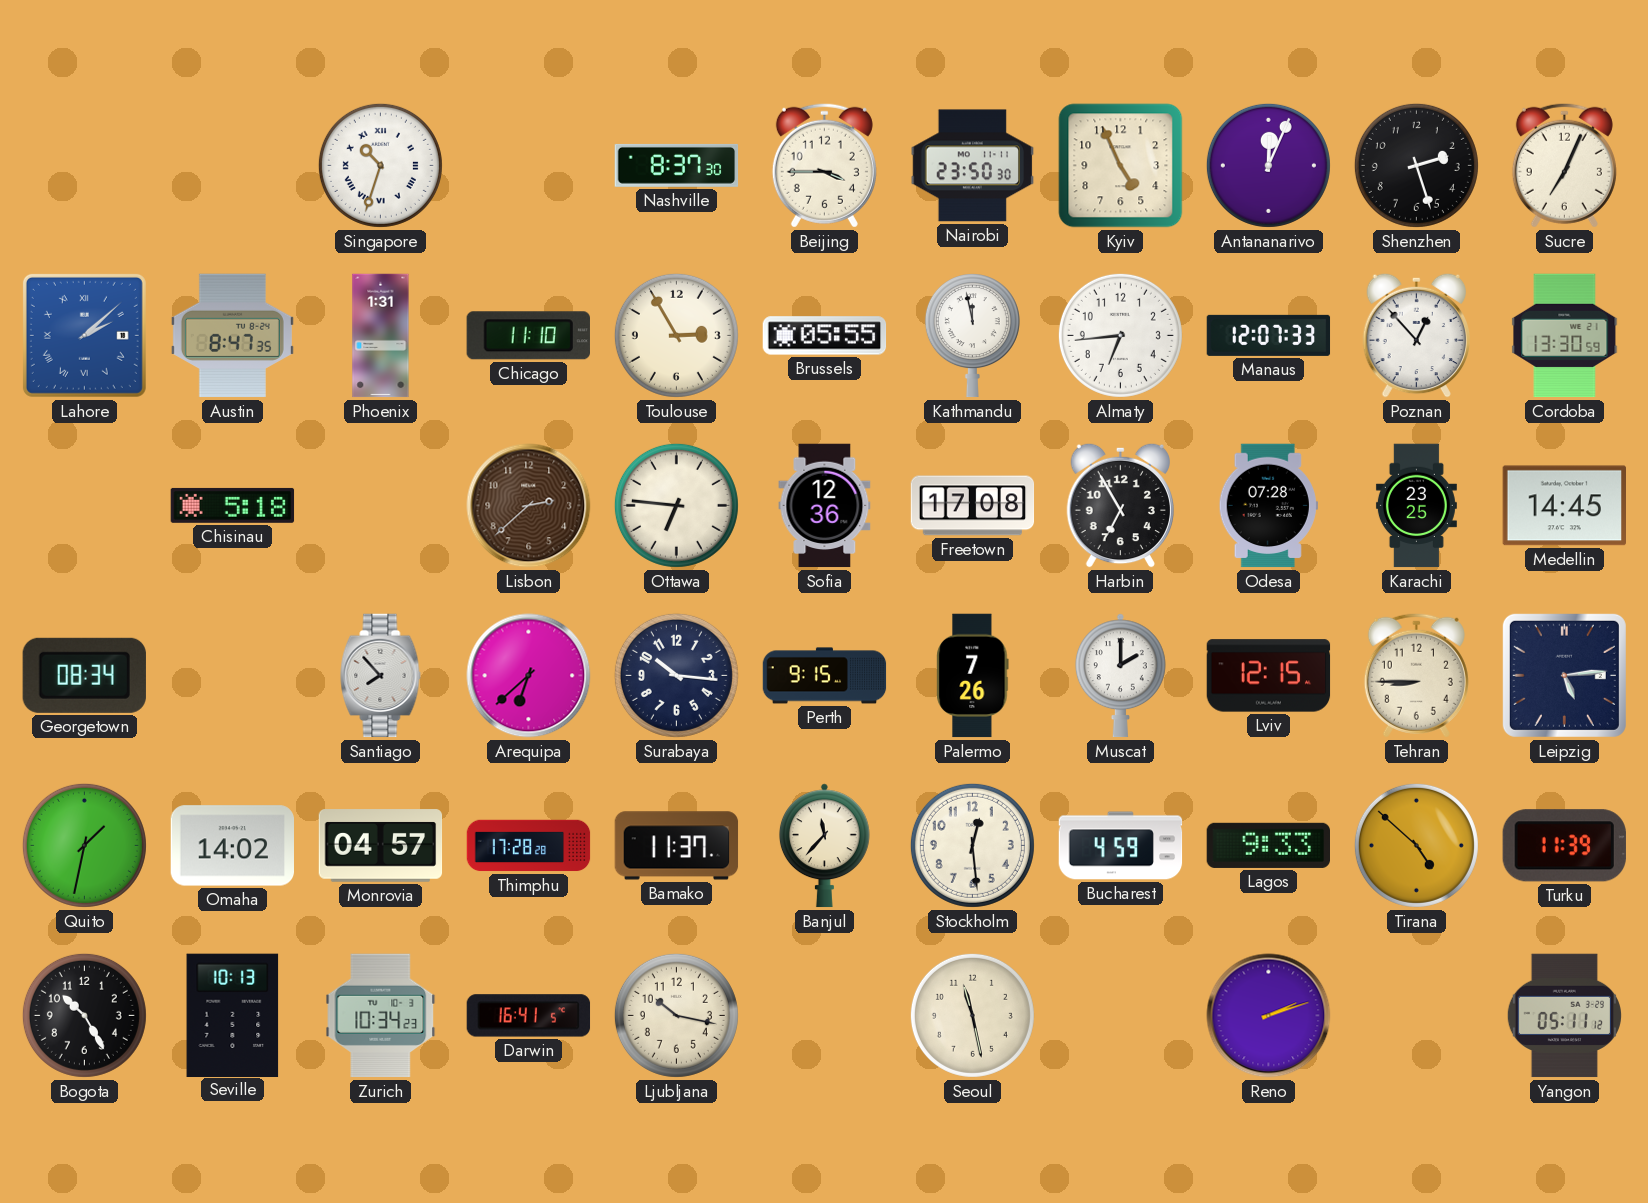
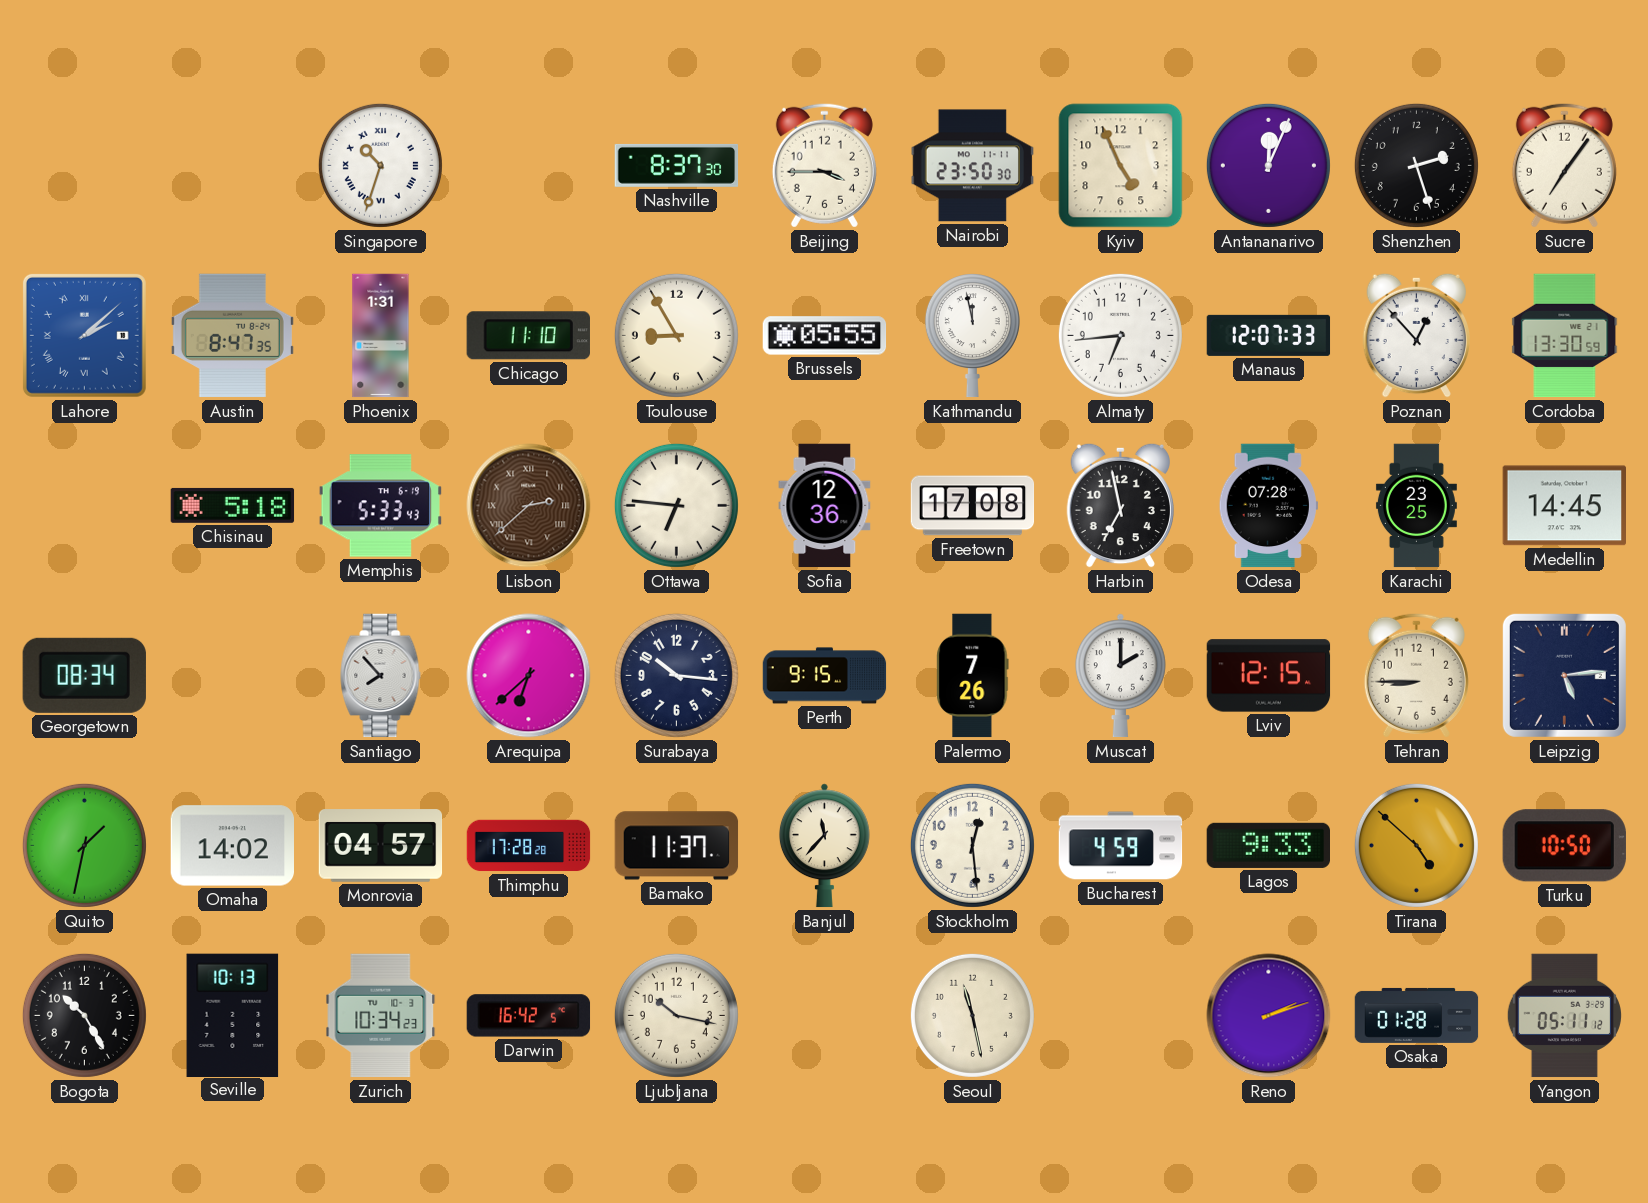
Sucre: 7:04 -> 7:06
Toulouse: 2:55 -> 8:55
Memphis: none -> 5:33
Lisbon numerals: Arabic -> Roman
Harbin: 6:55 -> 6:58
Turku: 11:39 -> 10:50
Darwin: 16:41 -> 16:42
Osaka: none -> 01:28
